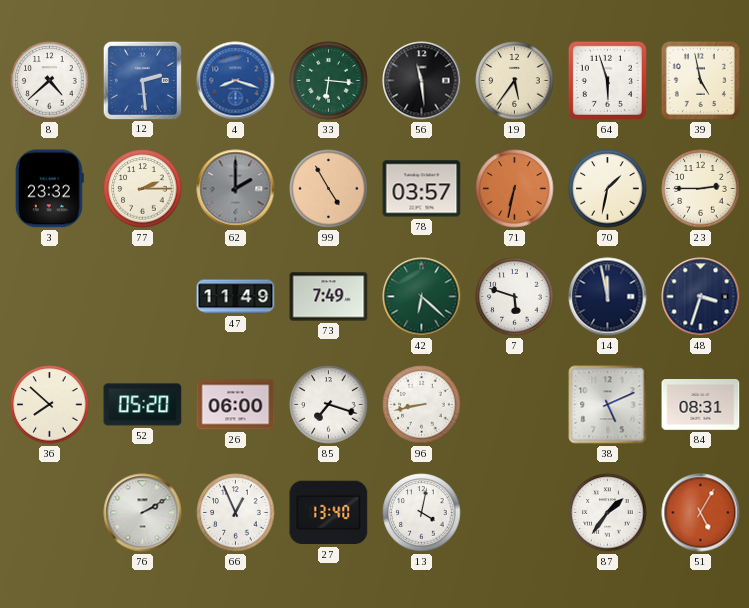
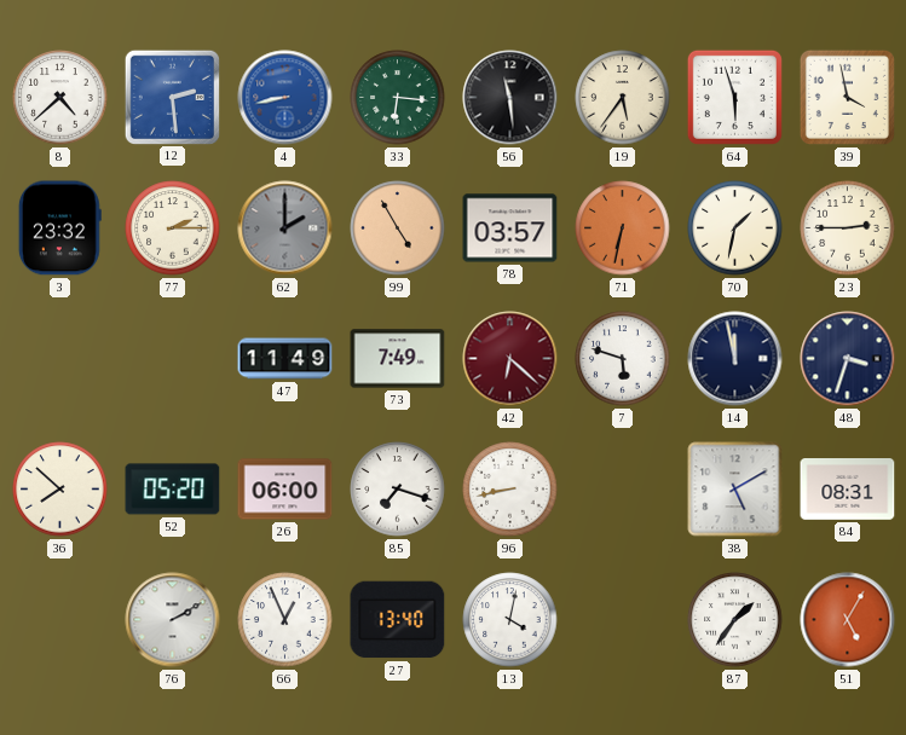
4: 8:18 -> 8:43
39: 4:58 -> 3:58
42 dial: green -> burgundy
38: 5:11 -> 5:10
